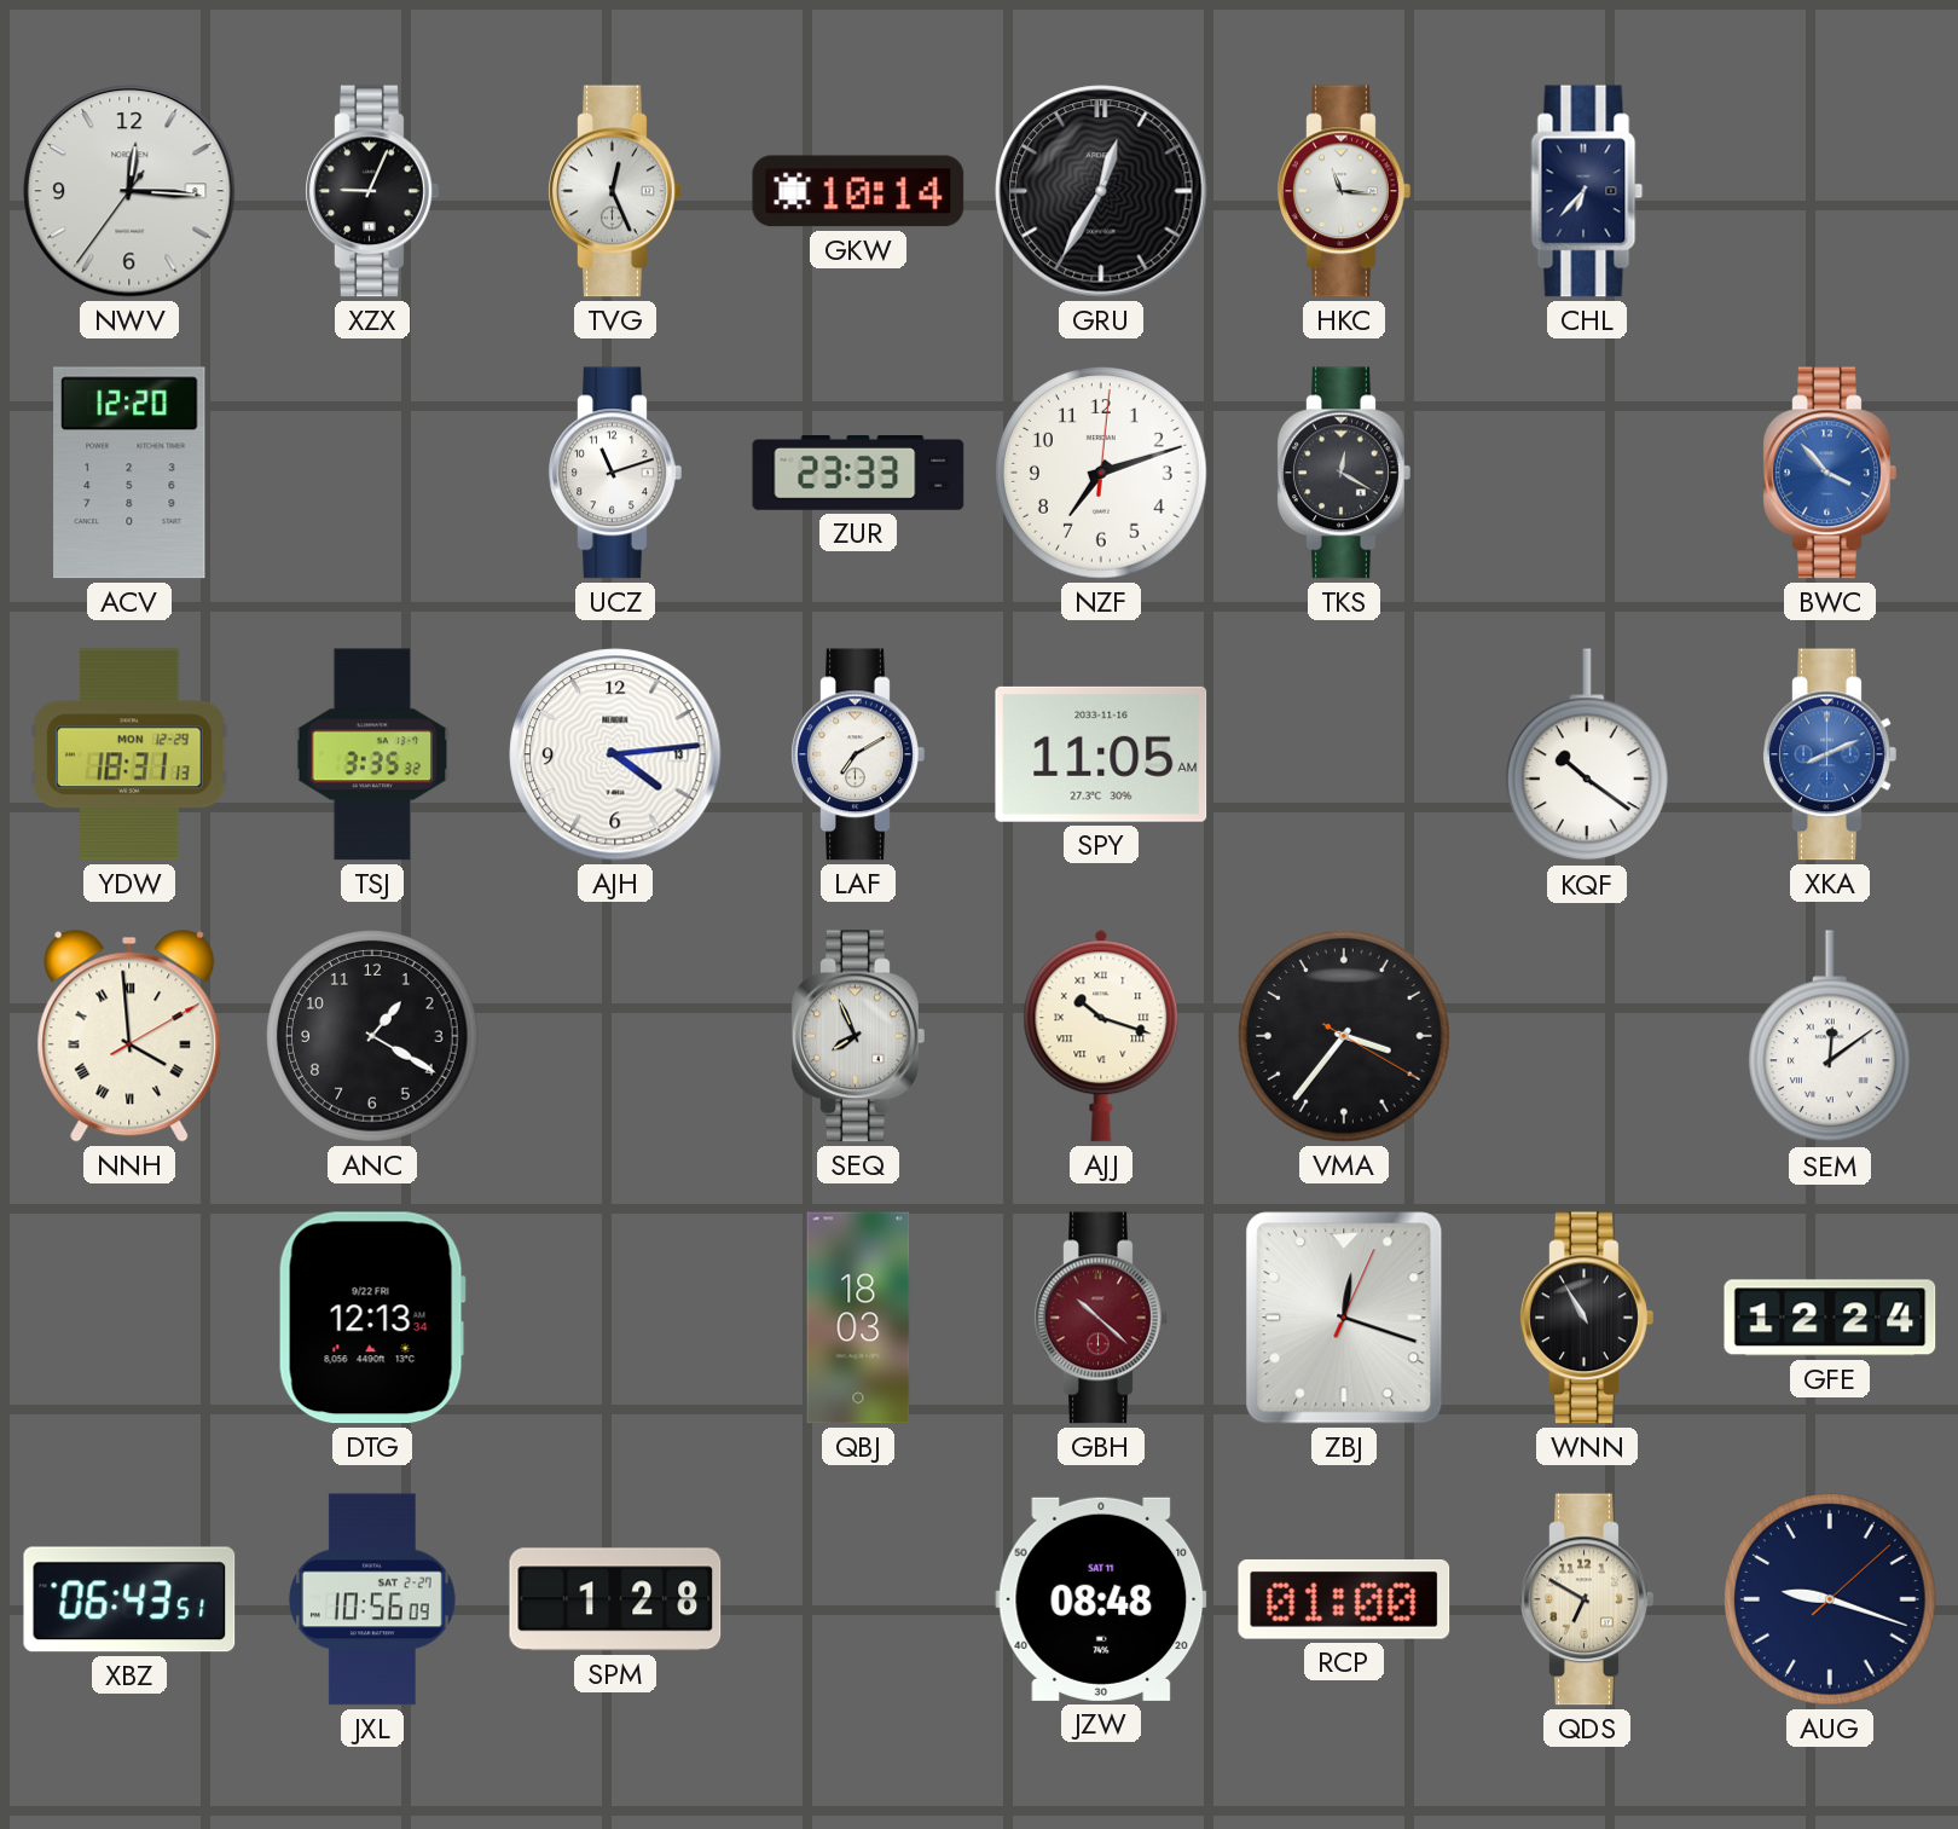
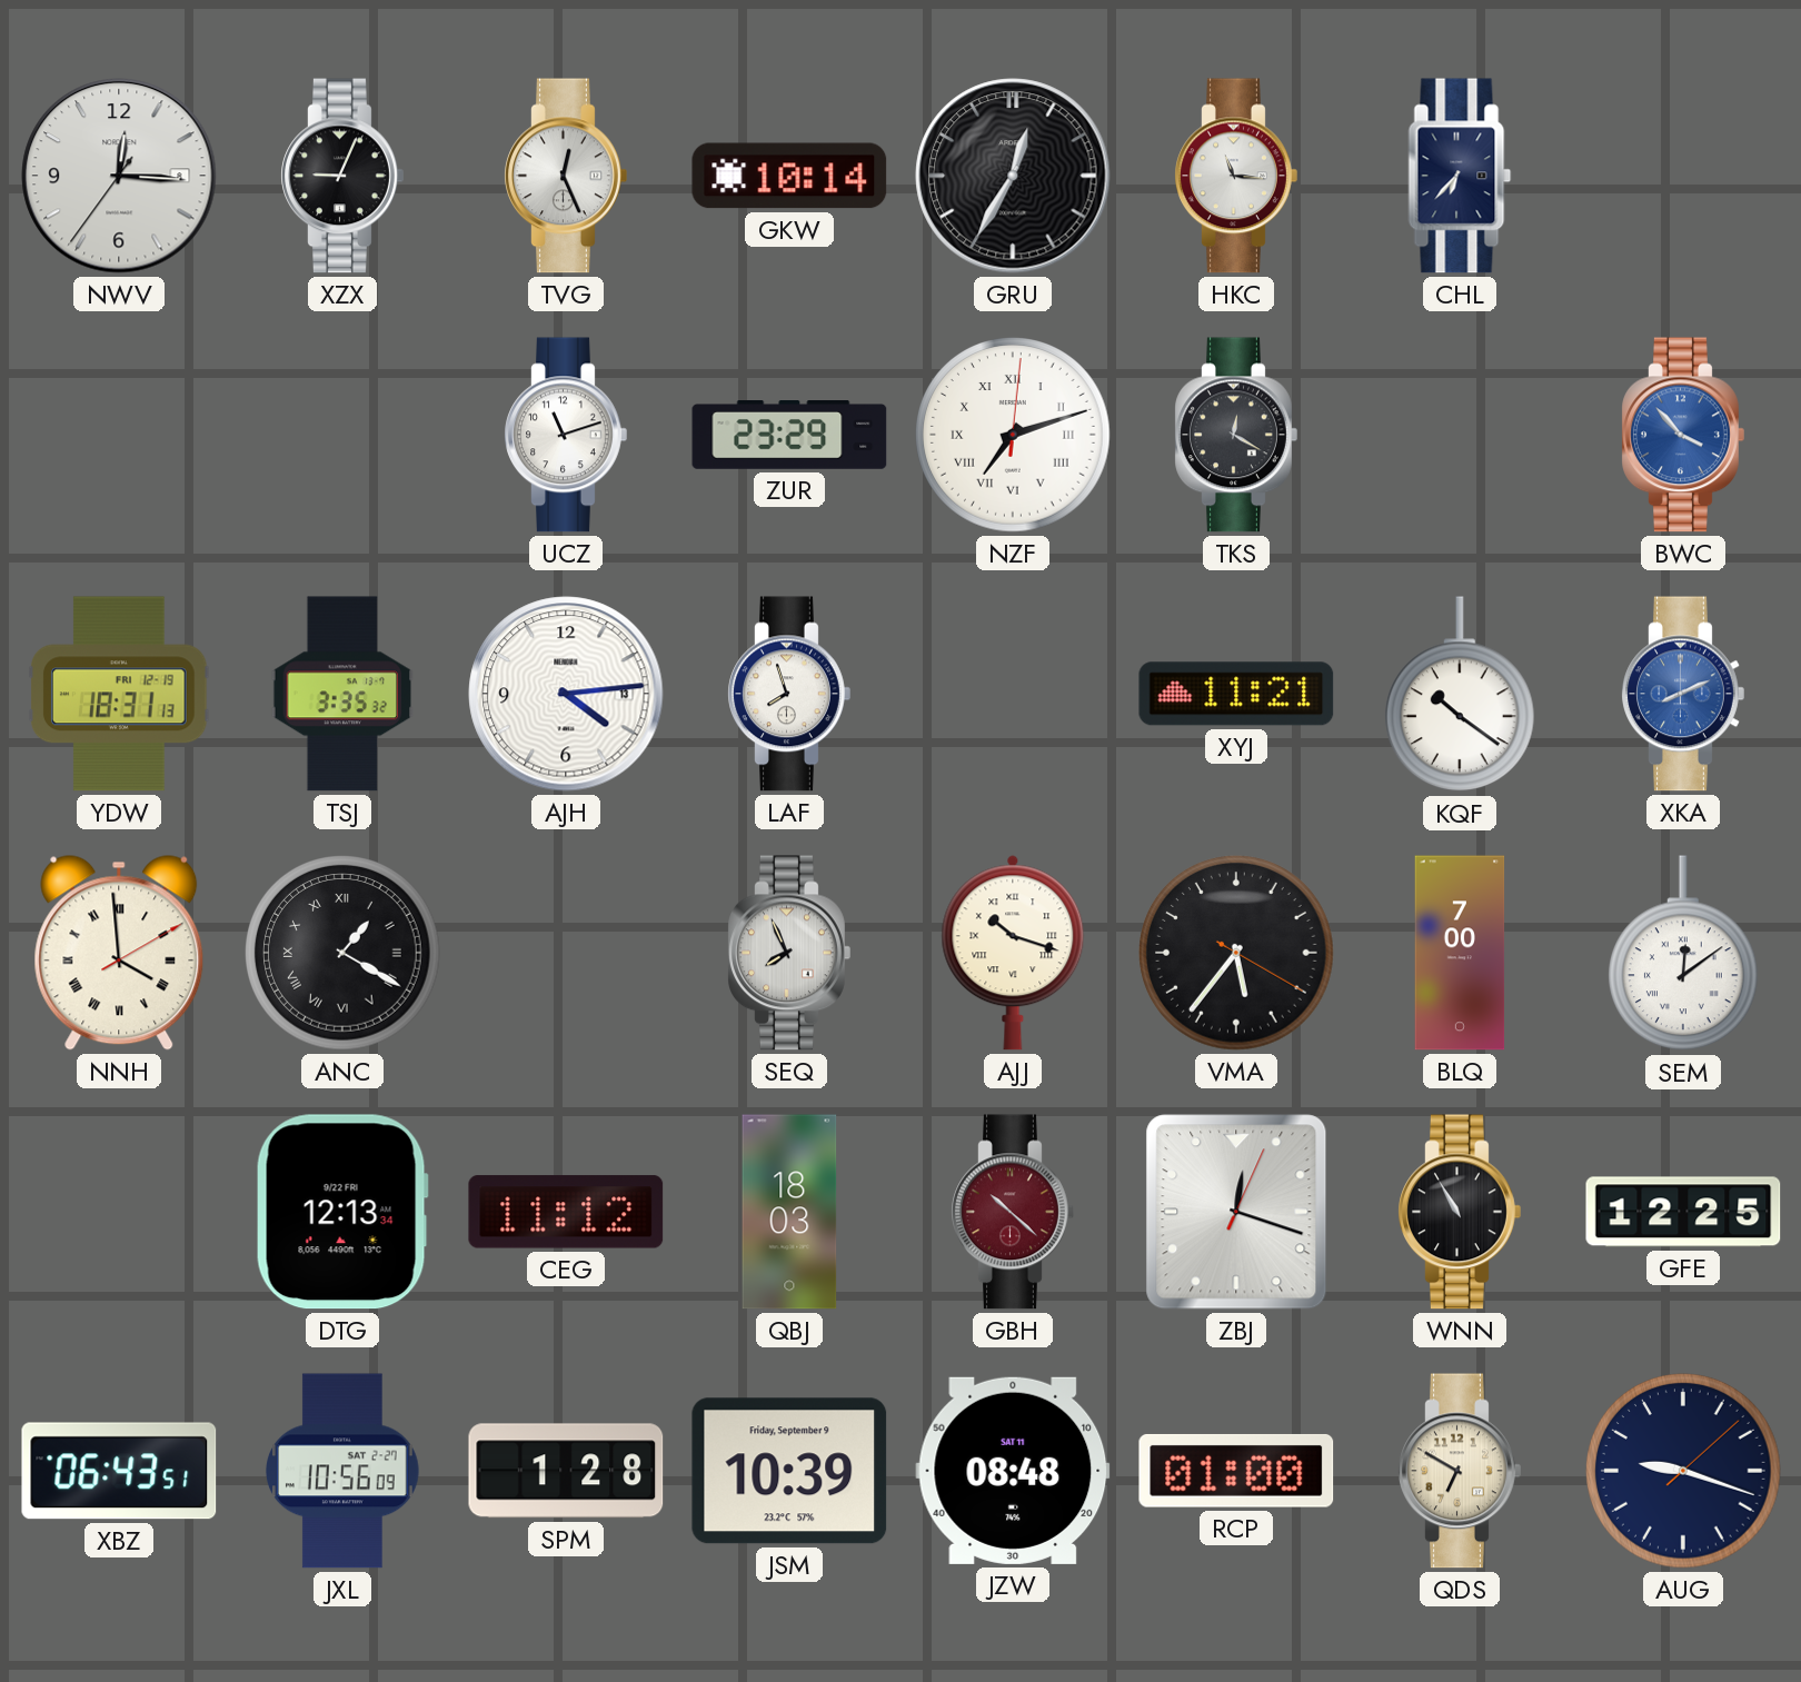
ACV: 12:20 -> none
ZUR: 23:33 -> 23:29
NZF numerals: Arabic -> Roman
YDW date: MON 12-29 -> FRI 12-19
LAF: 7:10 -> 7:57
SPY: 11:05 -> none
XYJ: none -> 11:21
ANC numerals: Arabic -> Roman
VMA: 3:36 -> 5:36
BLQ: none -> 7:00
CEG: none -> 11:12
GFE: 12:24 -> 12:25
JSM: none -> 10:39
